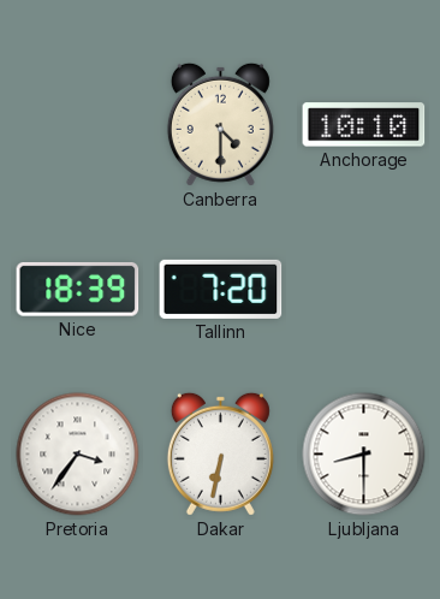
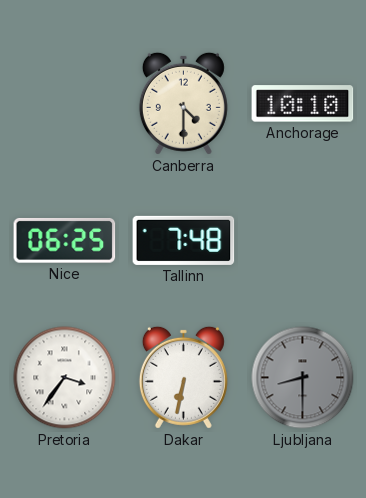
Nice: 18:39 -> 06:25
Tallinn: 7:20 -> 7:48
Ljubljana dial: white -> grey
